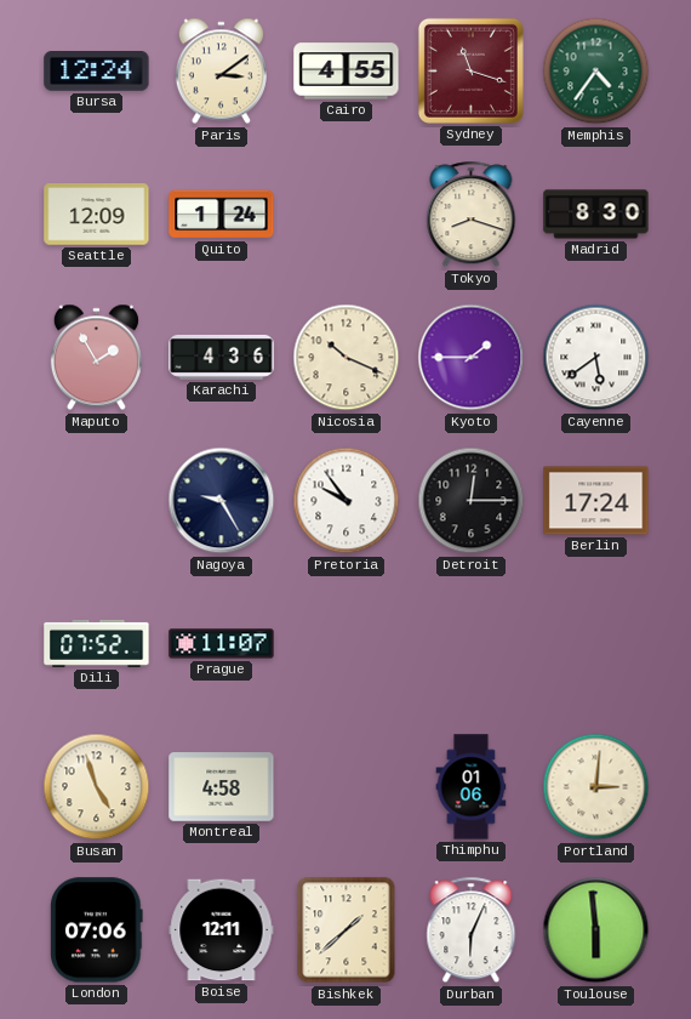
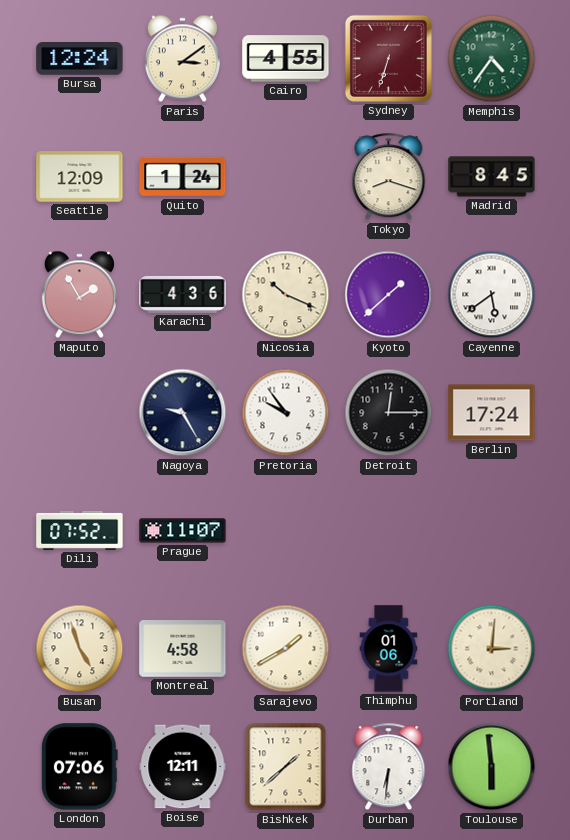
Sydney: 11:18 -> 6:33
Madrid: 8:30 -> 8:45
Kyoto: 1:45 -> 1:38
Sarajevo: none -> 1:40
Durban: 6:04 -> 6:31
